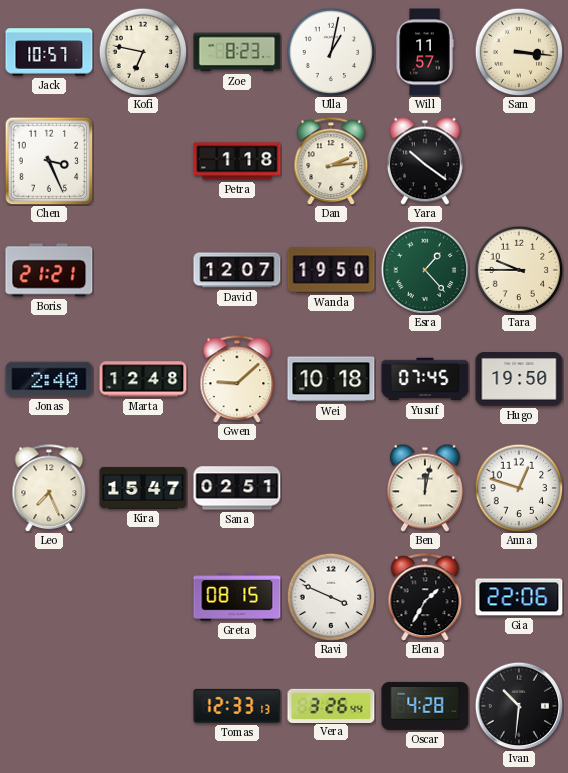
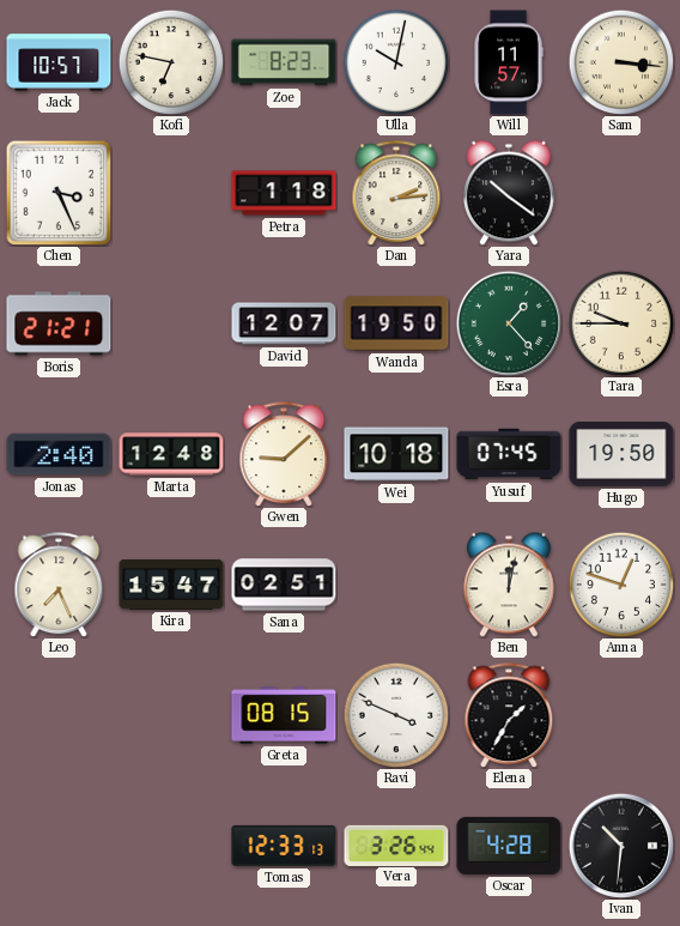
Ulla: 1:02 -> 10:02
Gia: 22:06 -> none
